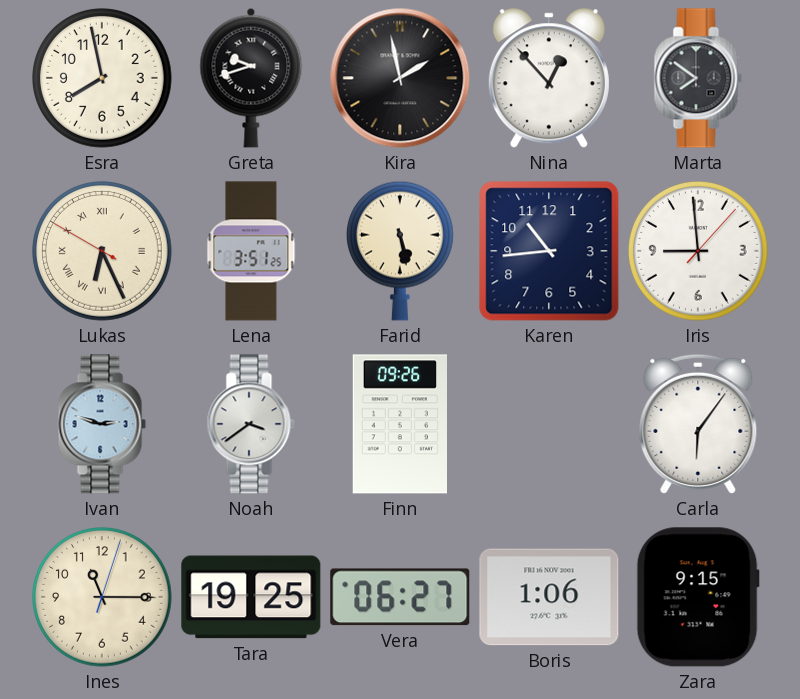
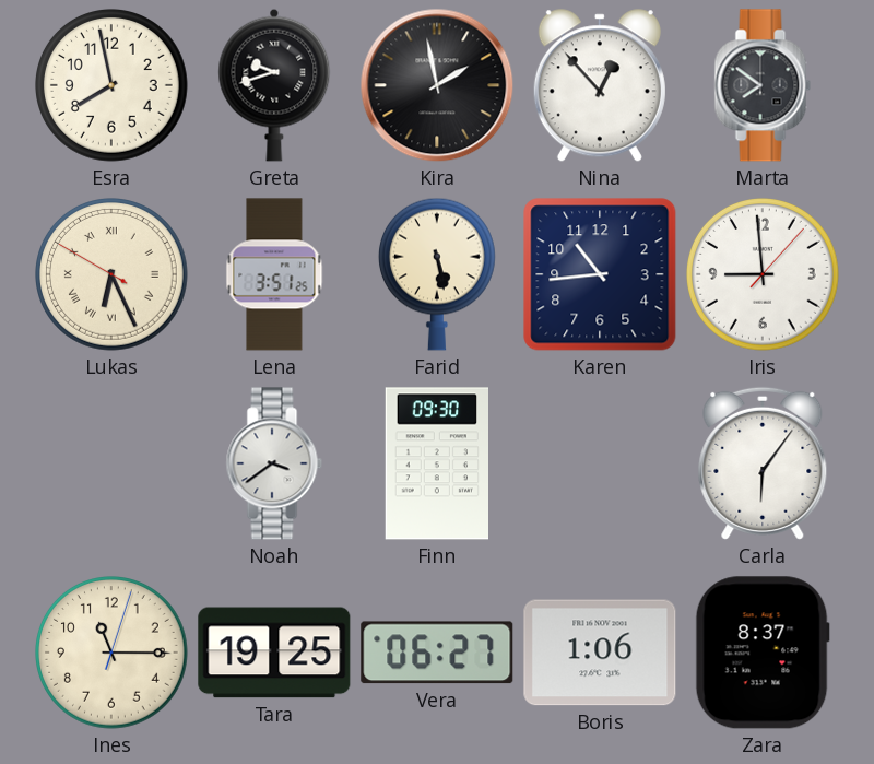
Ivan: 2:48 -> none
Finn: 09:26 -> 09:30
Zara: 9:15 -> 8:37
